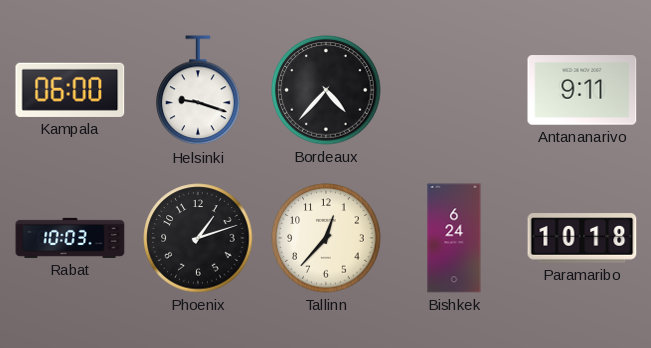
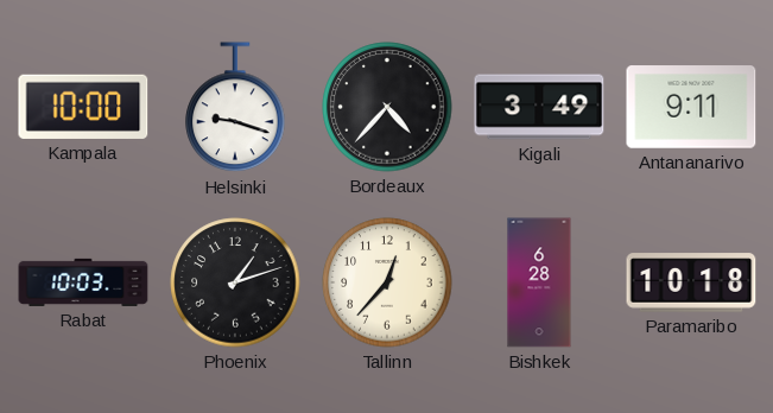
Kampala: 06:00 -> 10:00
Kigali: none -> 3:49
Bishkek: 6:24 -> 6:28
